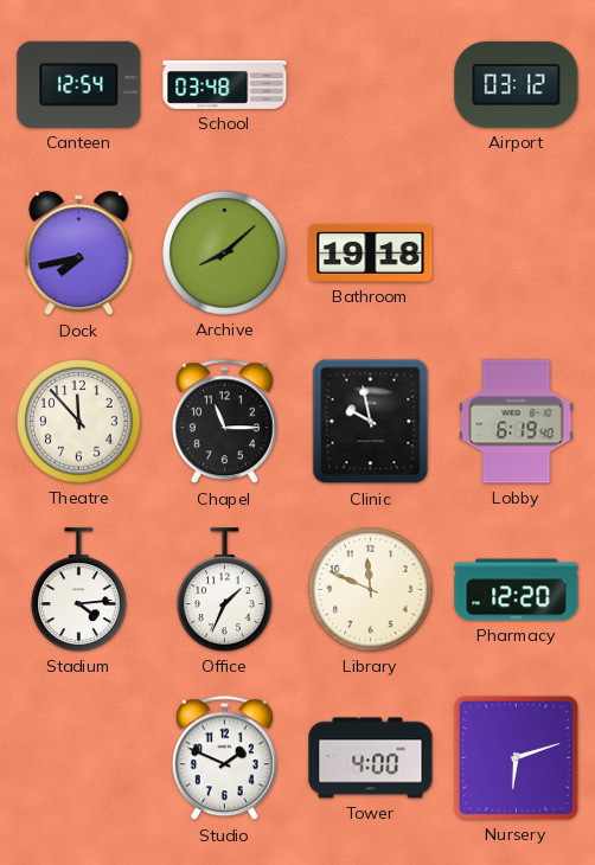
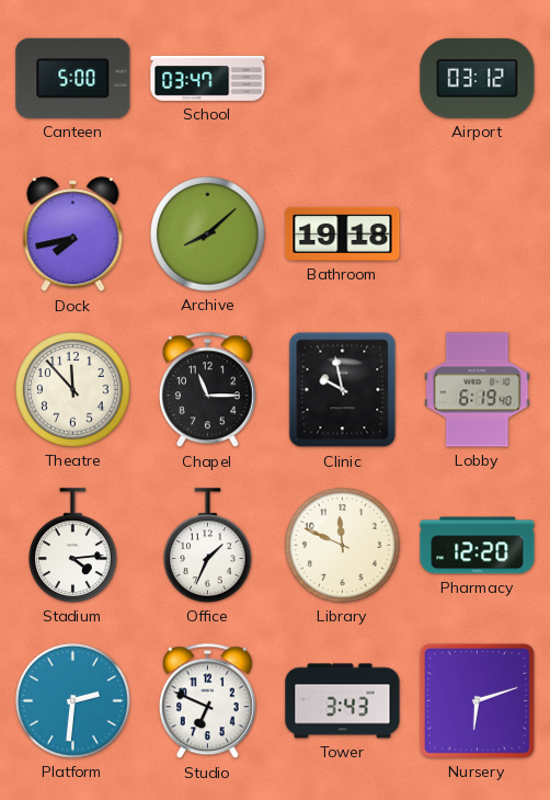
Canteen: 12:54 -> 5:00
School: 03:48 -> 03:47
Platform: none -> 2:31
Studio: 1:49 -> 6:49
Tower: 4:00 -> 3:43
